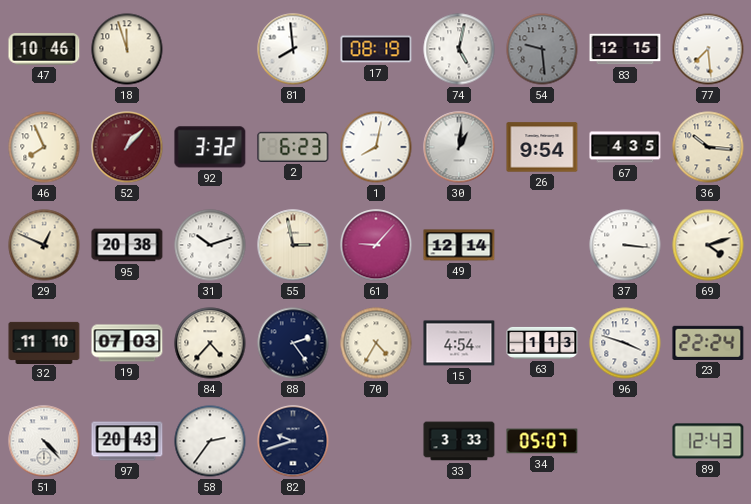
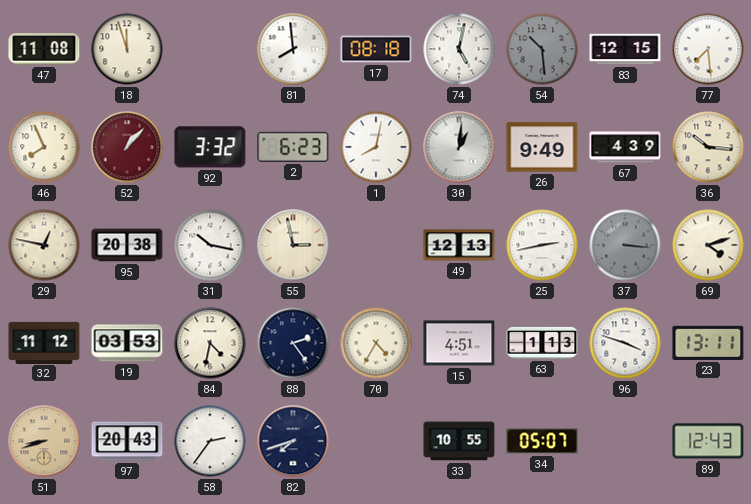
47: 10:46 -> 11:08
17: 08:19 -> 08:18
54: 9:29 -> 10:29
26: 9:54 -> 9:49
67: 4:35 -> 4:39
29: 12:49 -> 12:47
31: 10:12 -> 10:17
61: 9:07 -> none
49: 12:14 -> 12:13
25: none -> 2:43
37 dial: white -> grey
32: 11:10 -> 11:12
19: 07:03 -> 03:53
84: 4:37 -> 4:32
15: 4:54 -> 4:51
23: 22:24 -> 13:11
51: 4:23 -> 8:42
51 dial: white -> champagne
82: 9:42 -> 7:42
33: 3:33 -> 10:55
